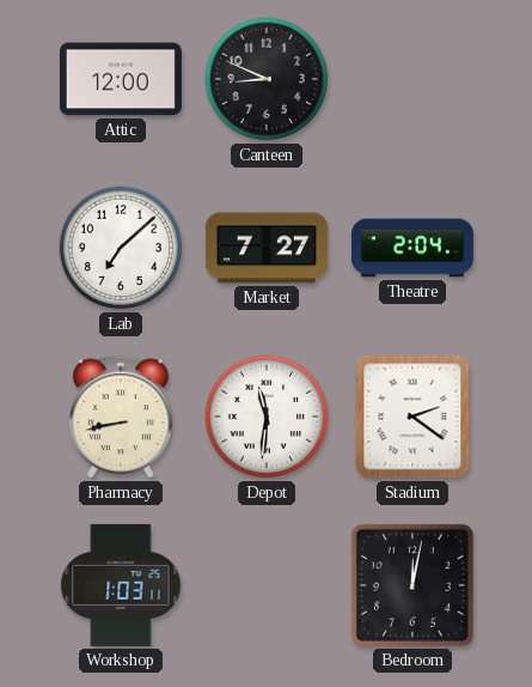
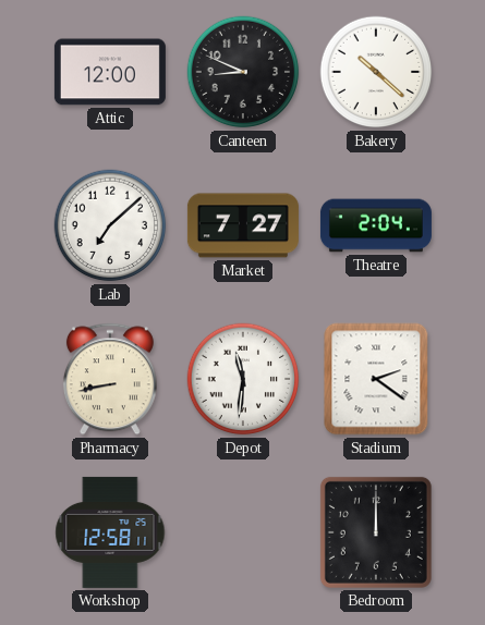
Bakery: none -> 10:22
Workshop: 1:03 -> 12:58
Bedroom: 12:02 -> 12:00
